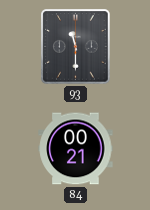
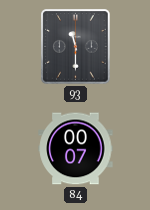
84: 00:21 -> 00:07
